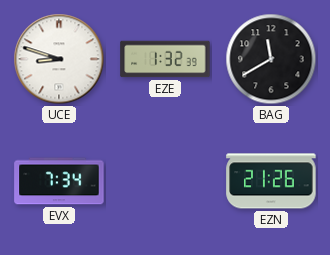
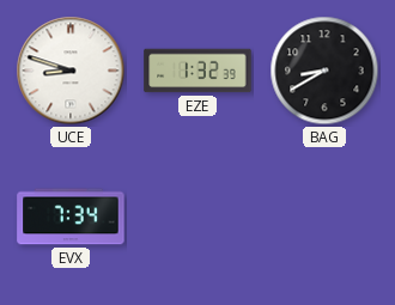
BAG: 11:40 -> 8:40
EZN: 21:26 -> none
